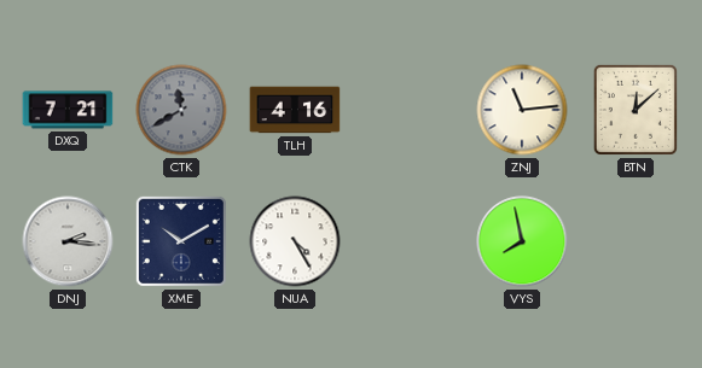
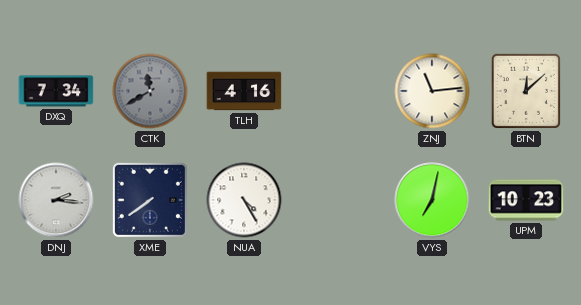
DXQ: 7:21 -> 7:34
XME: 10:10 -> 7:39
VYS: 7:58 -> 7:02
UPM: none -> 10:23
